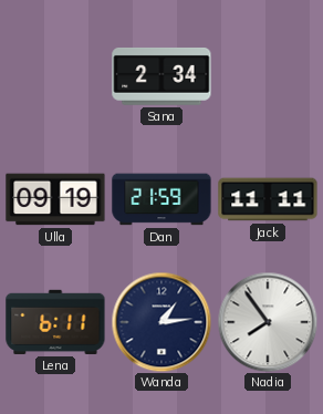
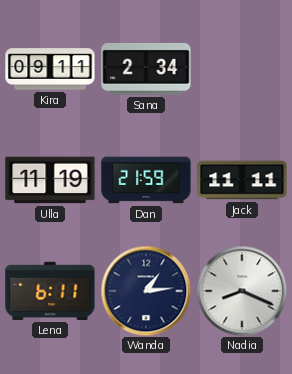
Kira: none -> 09:11
Ulla: 09:19 -> 11:19
Nadia: 7:54 -> 8:19
